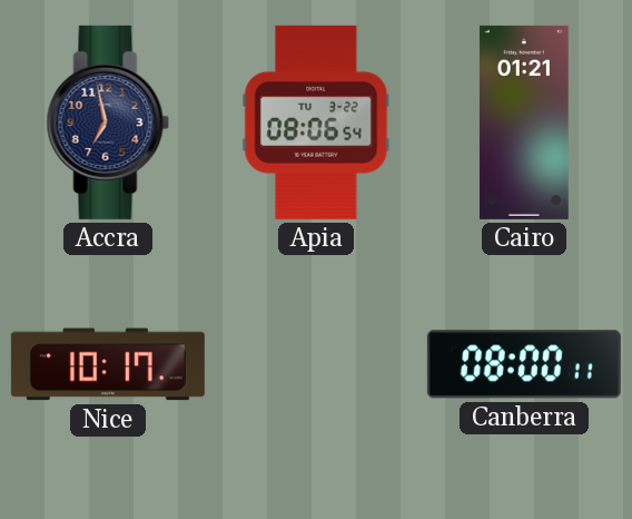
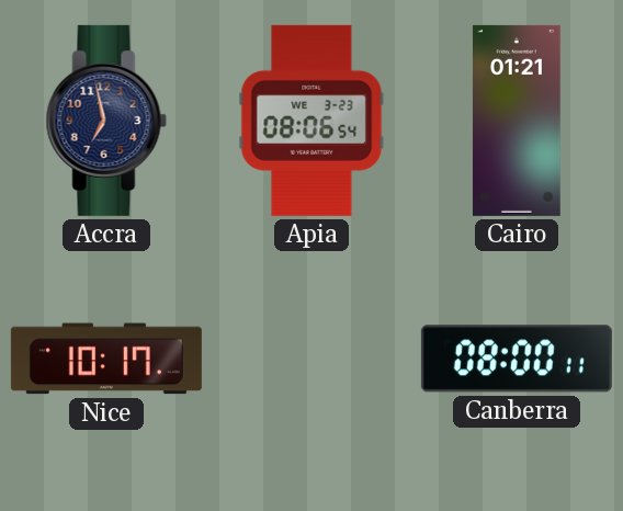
Apia date: TU 3-22 -> WE 3-23
